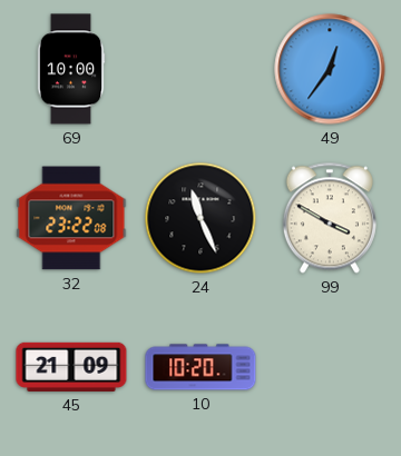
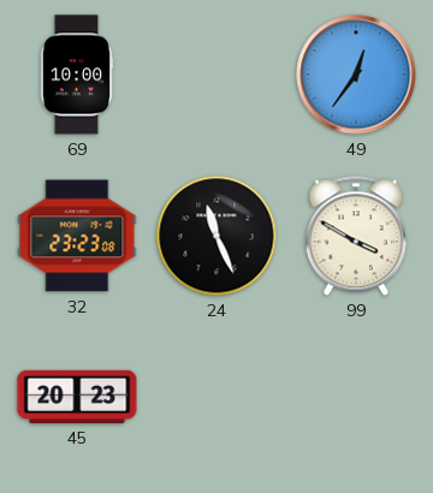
32: 23:22 -> 23:23
45: 21:09 -> 20:23
10: 10:20 -> none
